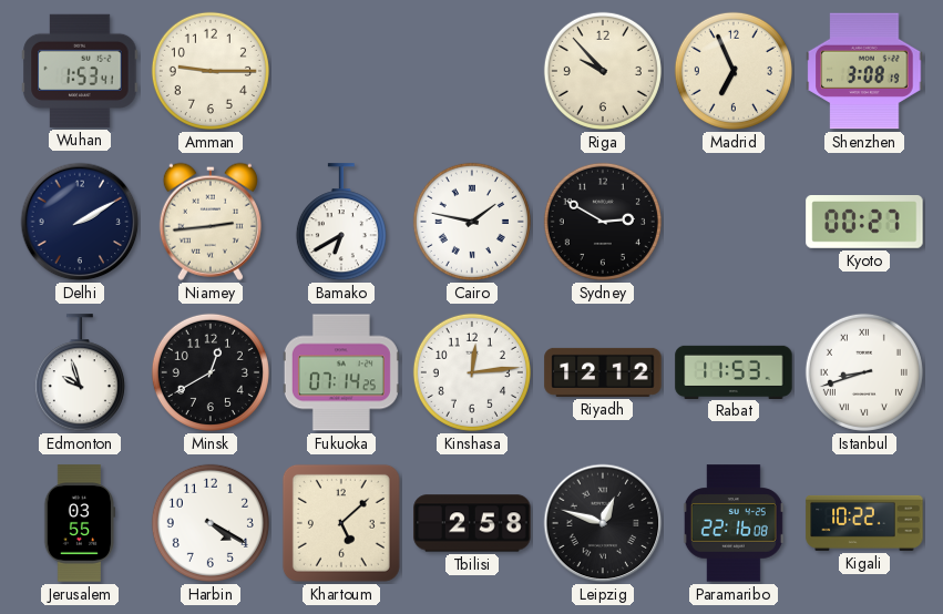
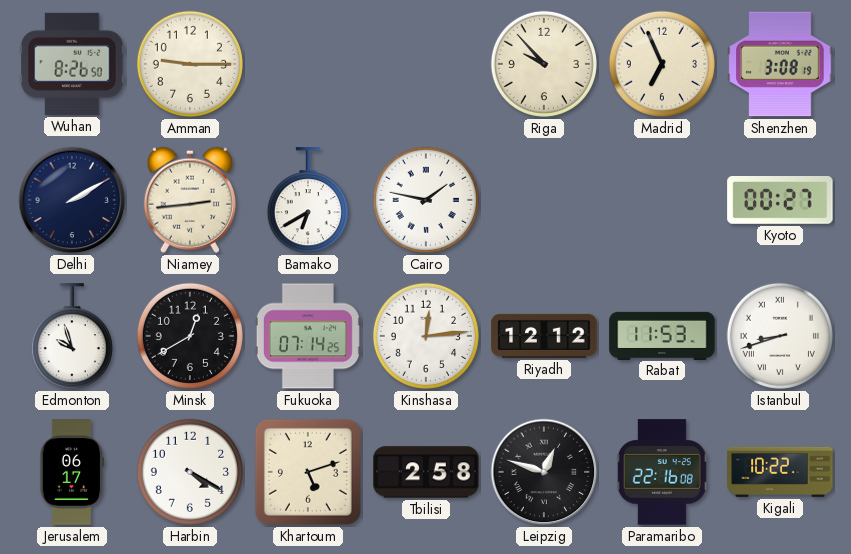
Wuhan: 1:53 -> 8:26
Sydney: 2:50 -> none
Jerusalem: 03:55 -> 06:17
Khartoum: 5:08 -> 5:12
